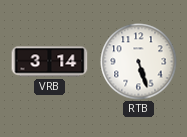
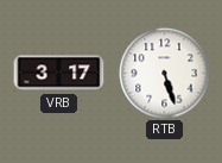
VRB: 3:14 -> 3:17
